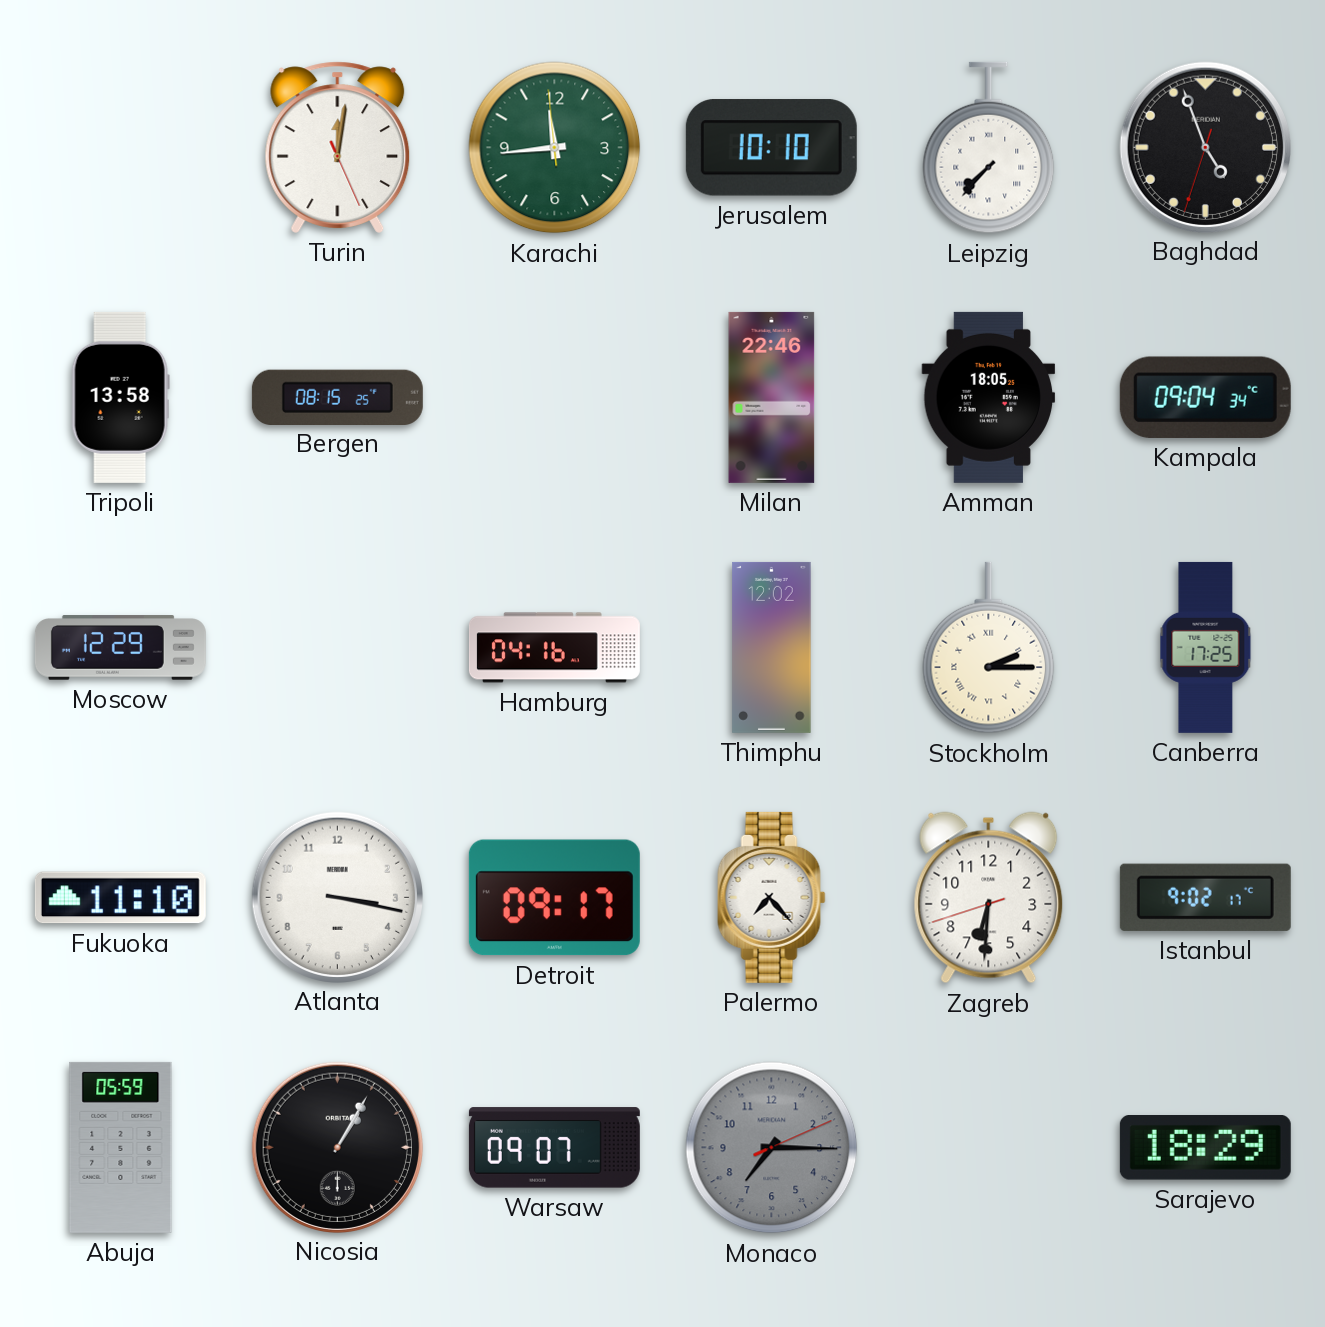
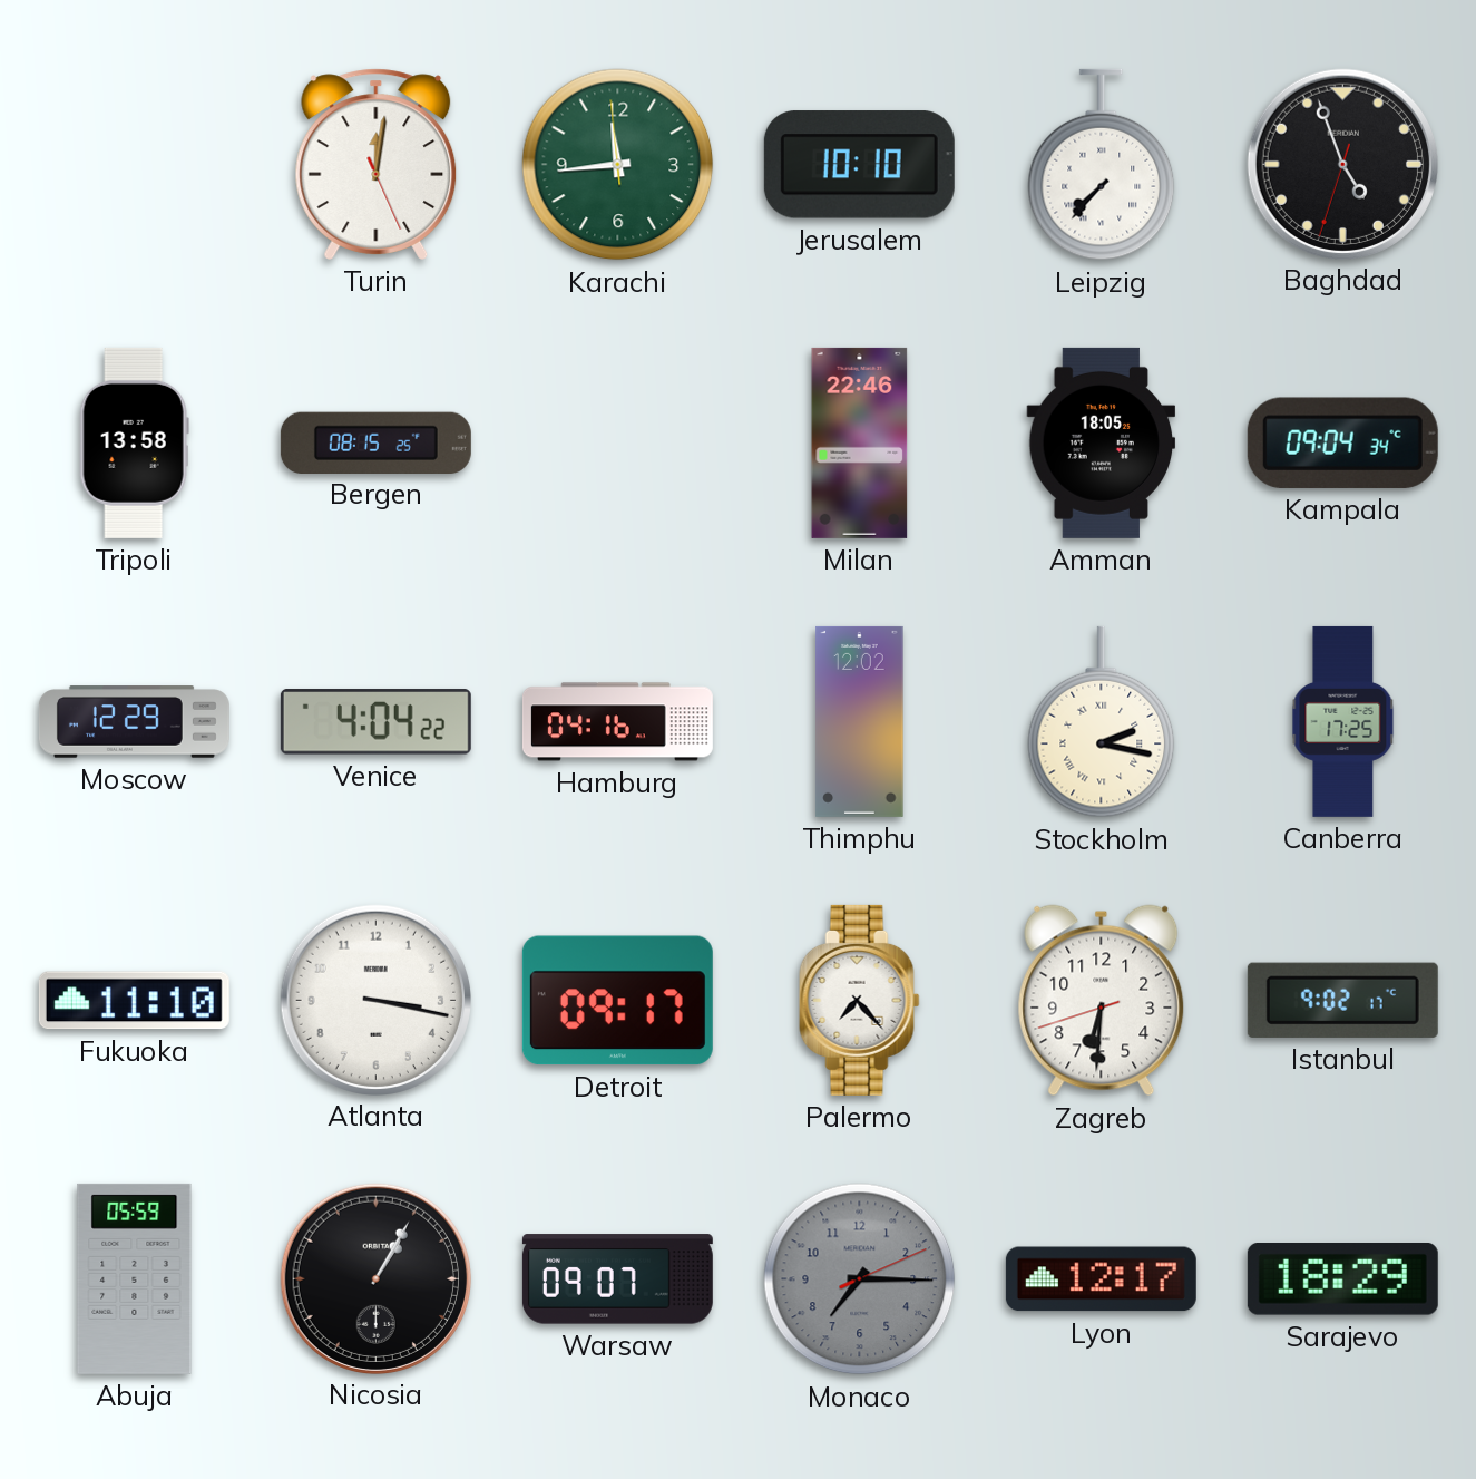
Venice: none -> 4:04
Stockholm: 2:15 -> 2:17
Lyon: none -> 12:17
